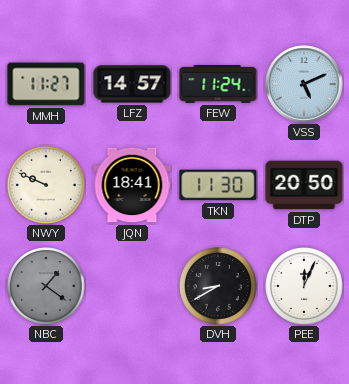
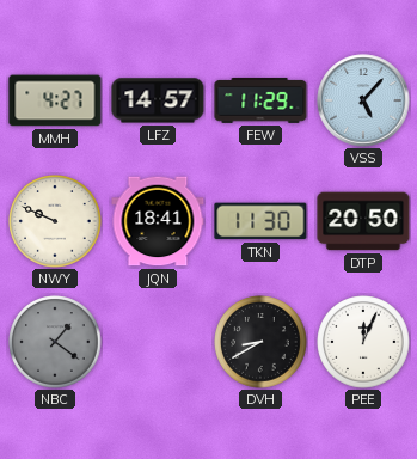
MMH: 11:27 -> 4:27
FEW: 11:24 -> 11:29
VSS: 5:11 -> 5:07
